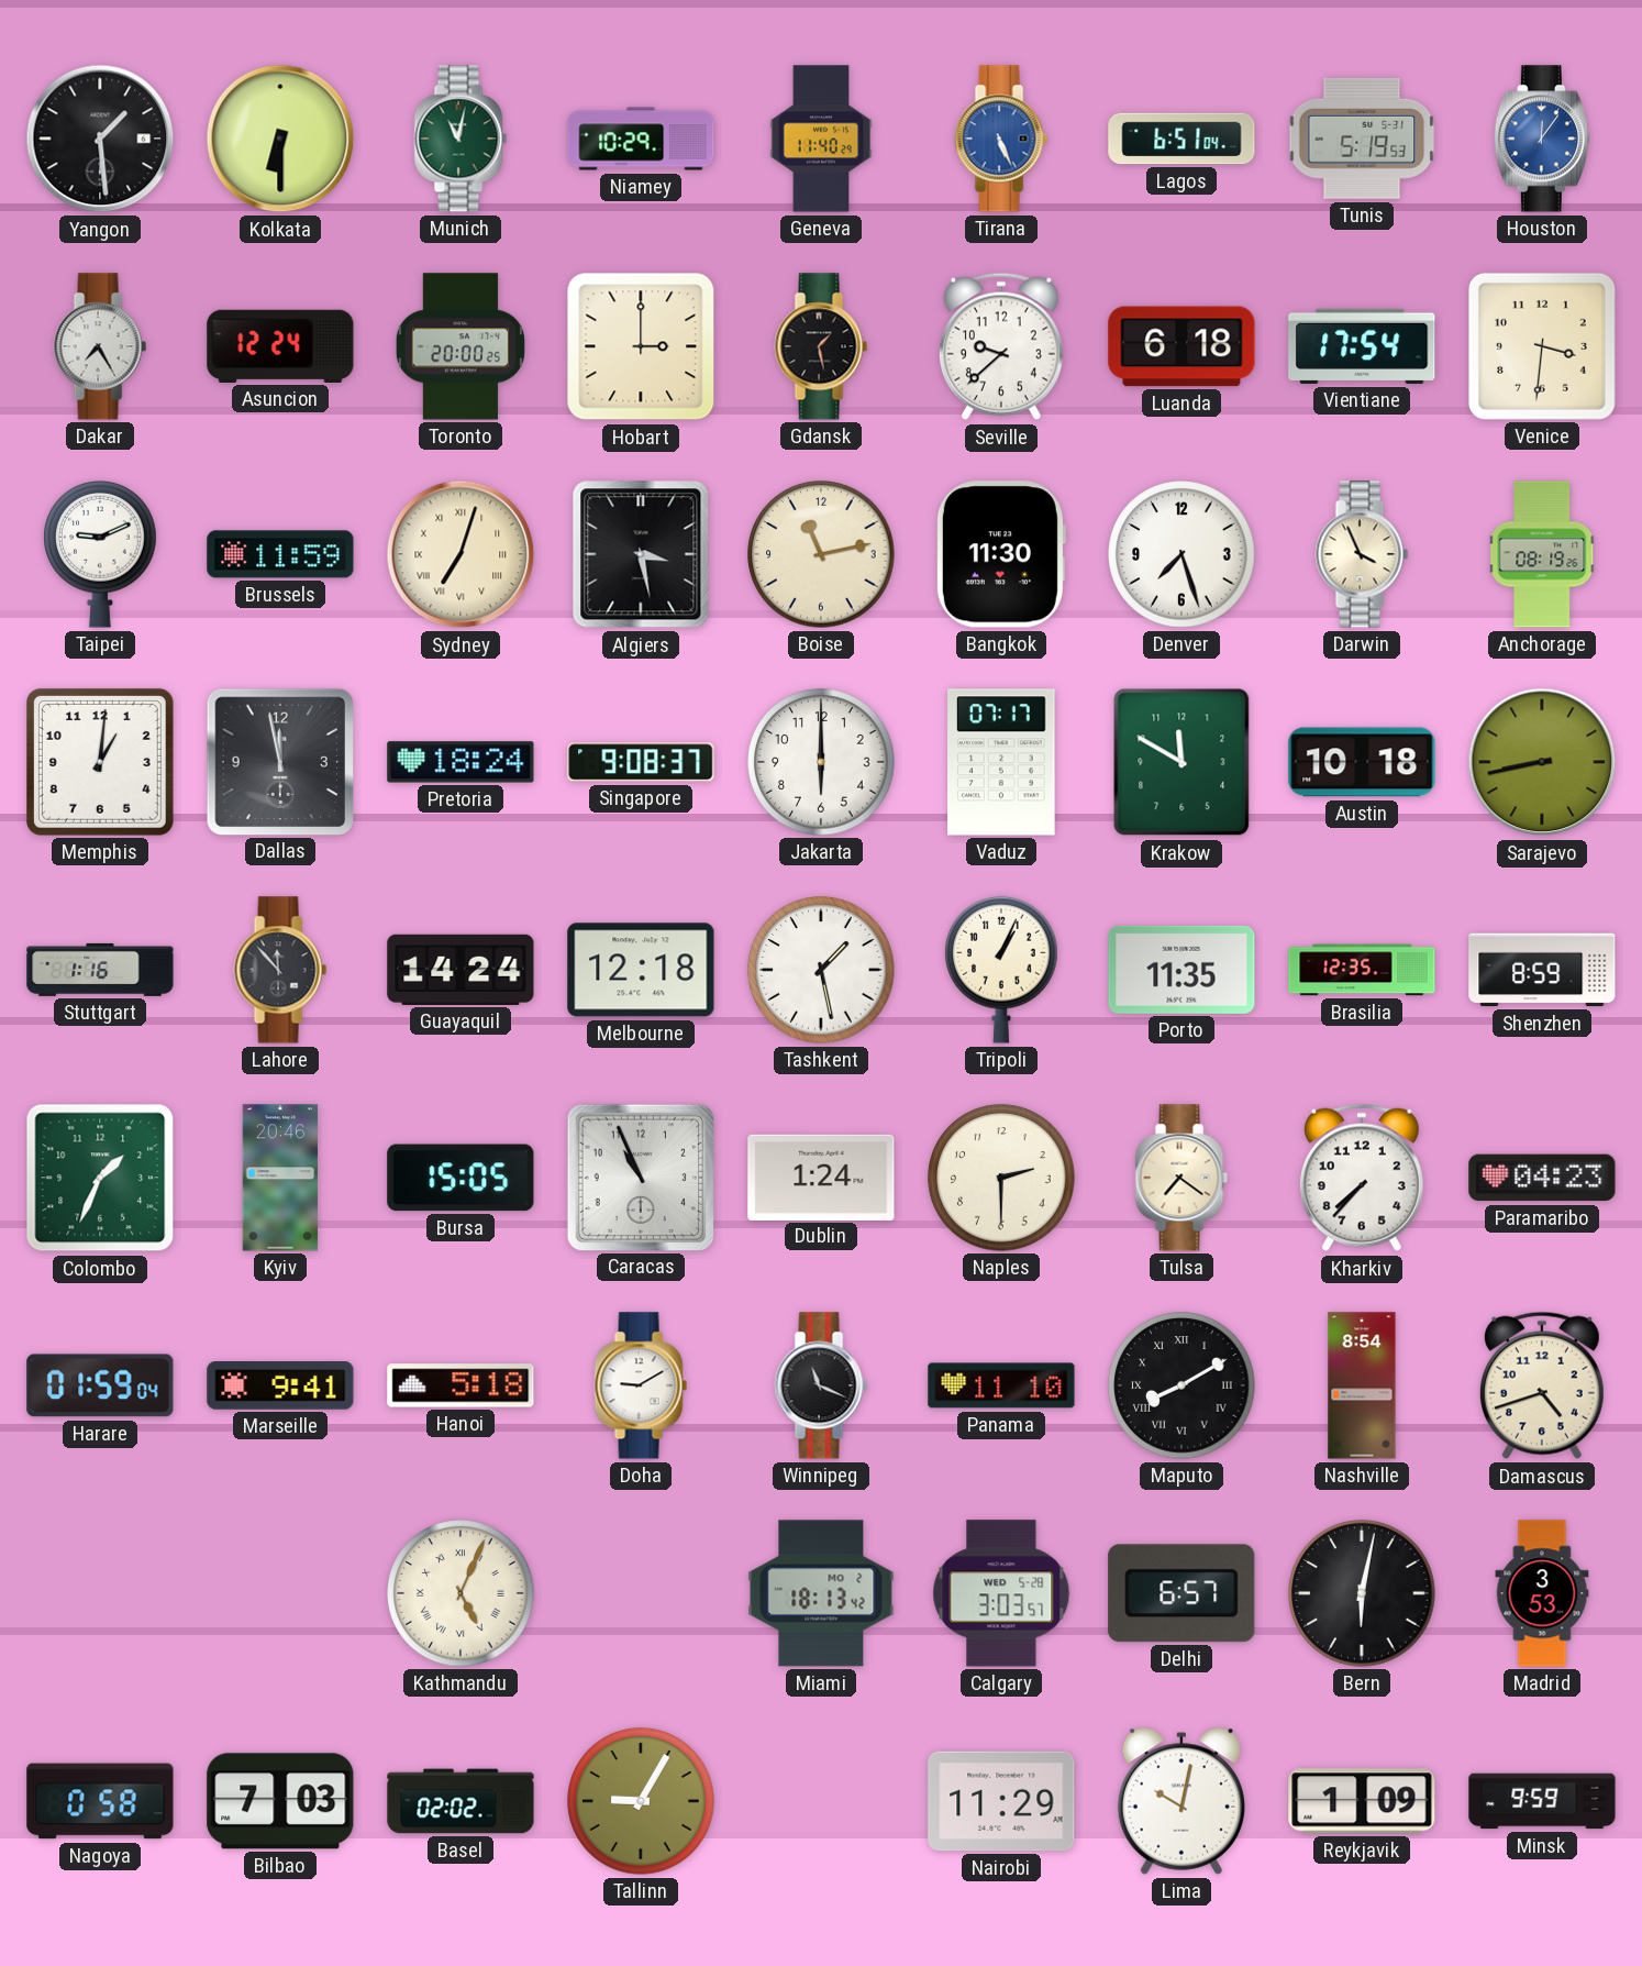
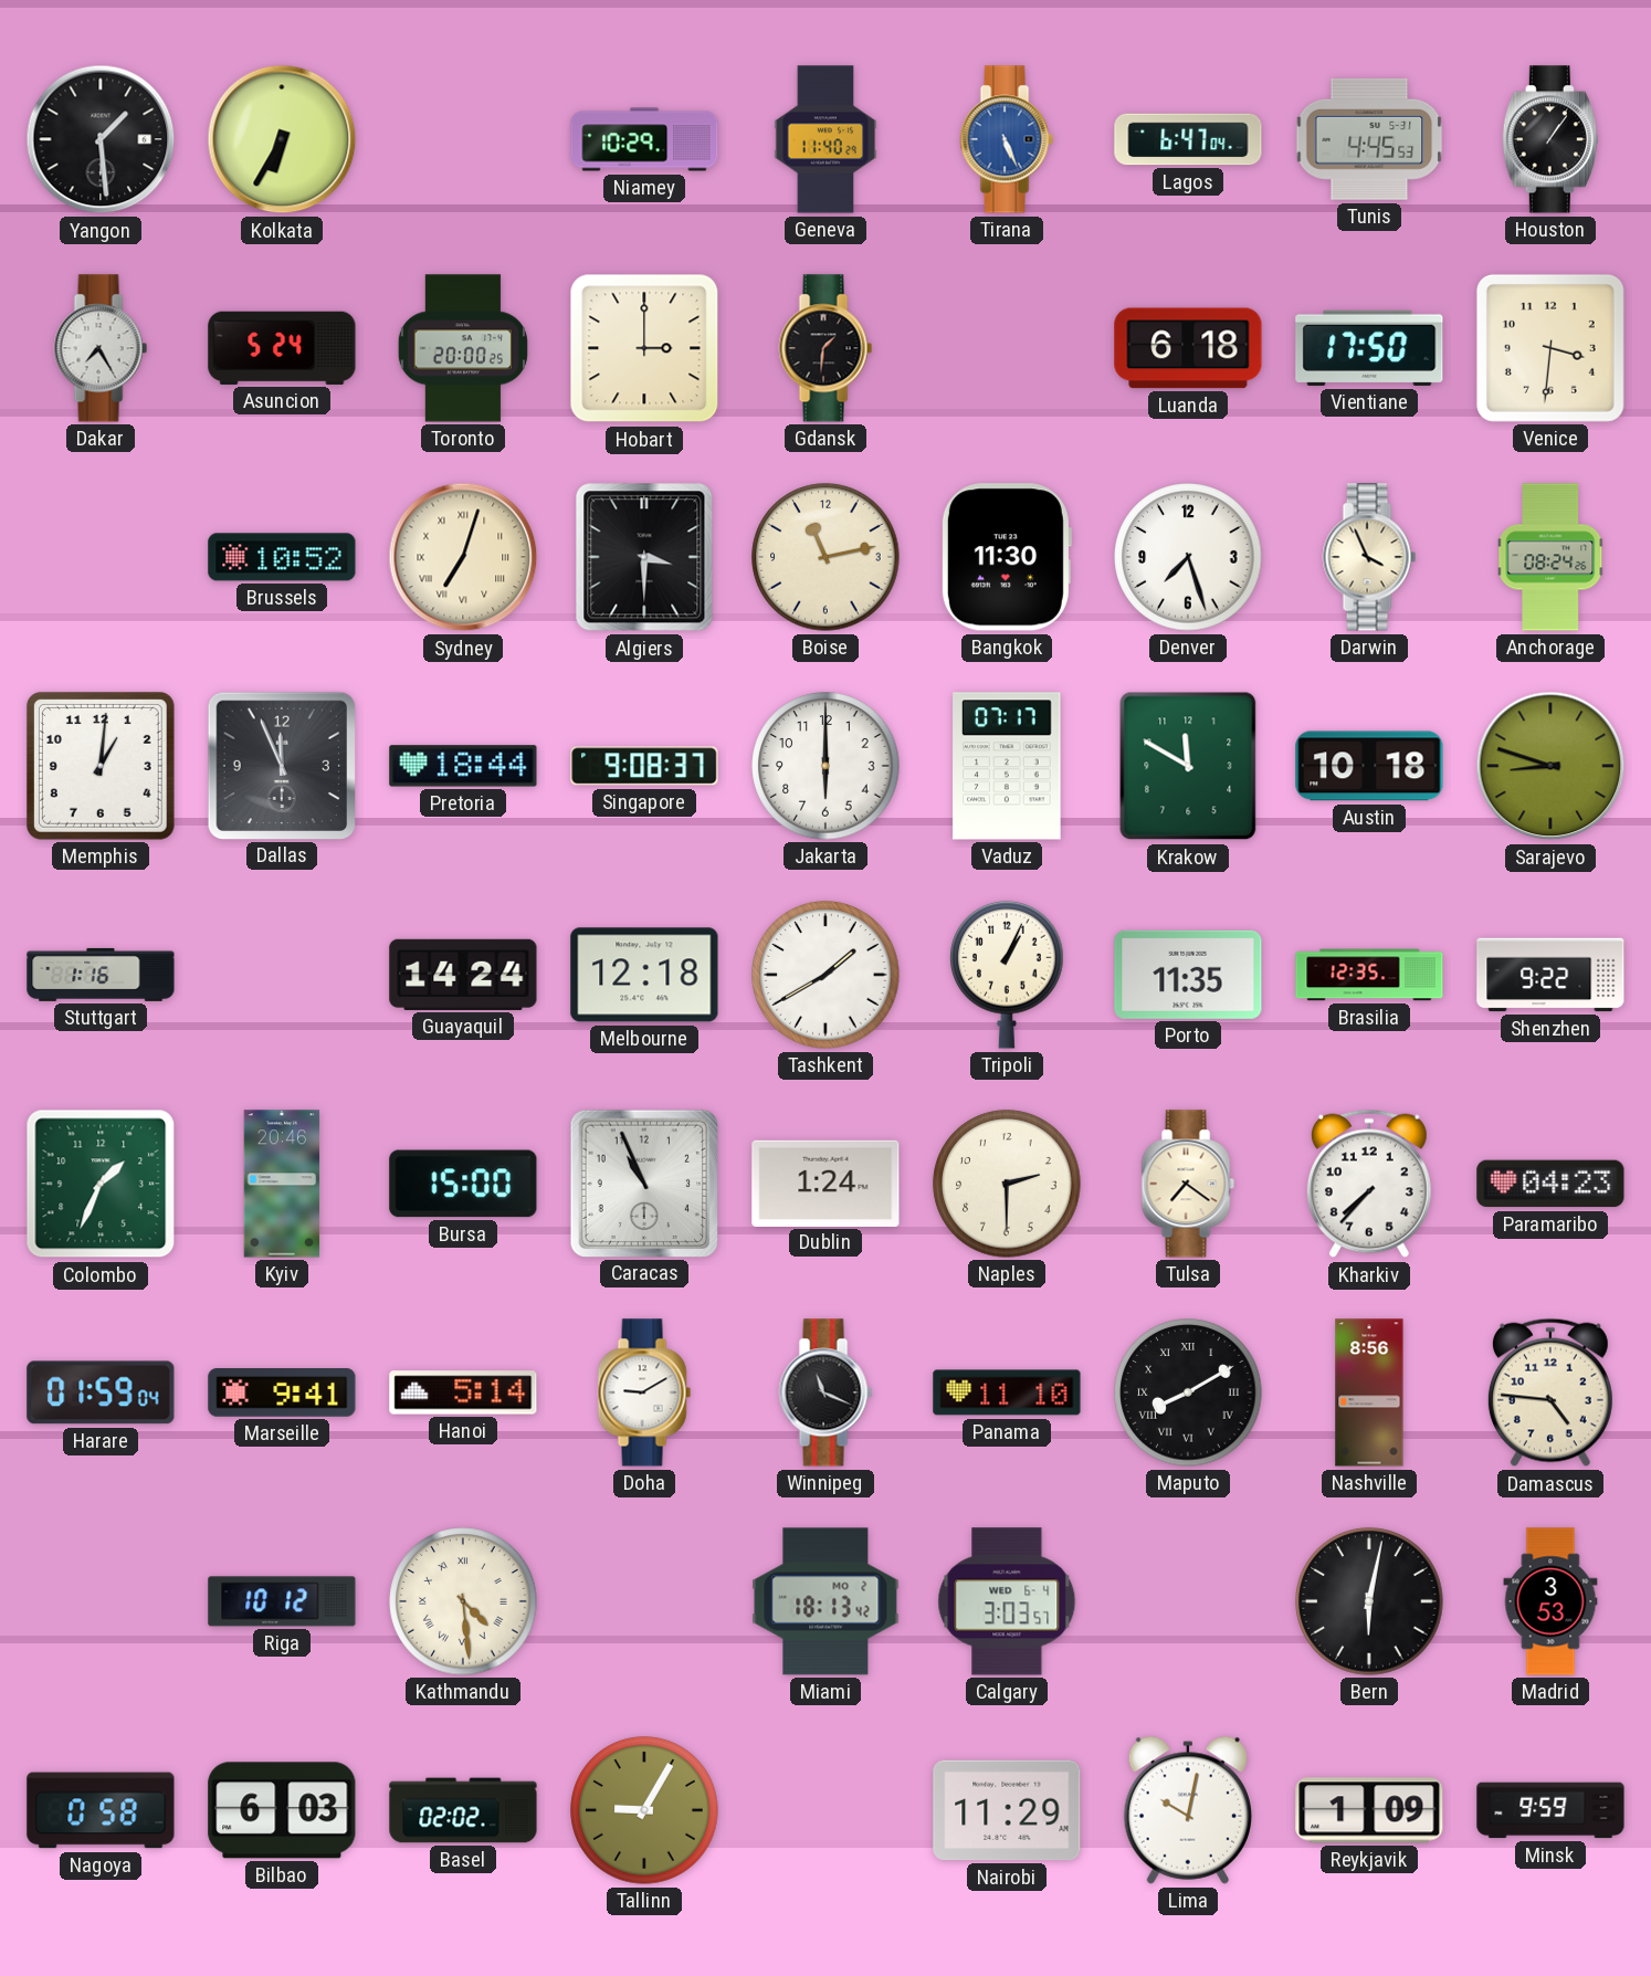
Kolkata: 6:30 -> 6:35
Munich: 11:02 -> none
Lagos: 6:51 -> 6:47
Tunis: 5:19 -> 4:45
Houston: 12:06 -> 1:06
Houston dial: blue -> black
Asuncion: 12:24 -> 5:24
Gdansk: 1:28 -> 1:31
Seville: 9:38 -> none
Vientiane: 17:54 -> 17:50
Taipei: 9:11 -> none
Brussels: 11:59 -> 10:52
Algiers: 3:28 -> 3:30
Anchorage: 08:19 -> 08:24
Dallas: 11:58 -> 11:56
Pretoria: 18:24 -> 18:44
Sarajevo: 8:43 -> 8:48
Lahore: 11:53 -> none
Tashkent: 1:28 -> 1:40
Shenzhen: 8:59 -> 9:22
Bursa: 15:05 -> 15:00
Hanoi: 5:18 -> 5:14
Nashville: 8:54 -> 8:56
Damascus: 4:42 -> 4:46
Riga: none -> 10:12
Kathmandu: 5:04 -> 4:29
Calgary date: WED 5-28 -> WED 6-4
Delhi: 6:57 -> none
Bilbao: 7:03 -> 6:03
